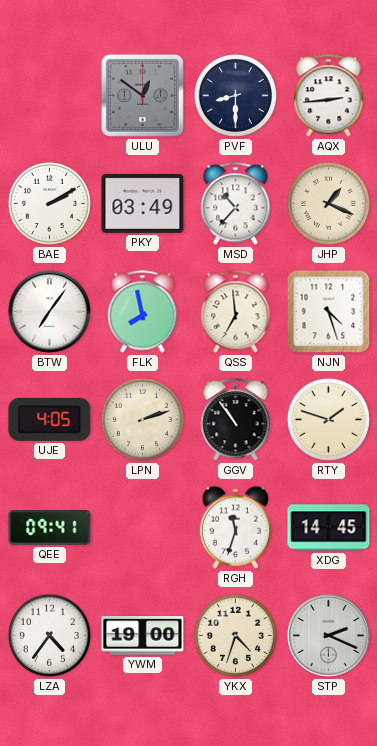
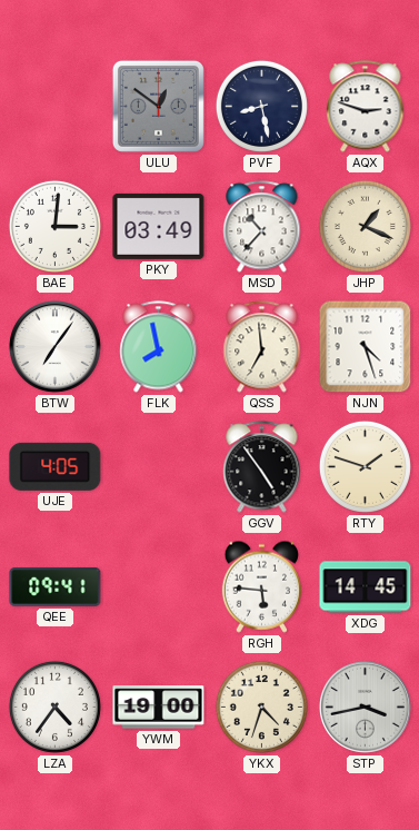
PVF: 8:30 -> 8:28
AQX: 2:44 -> 2:48
BAE: 2:10 -> 3:01
LPN: 2:12 -> none
GGV: 10:54 -> 4:54
RGH: 11:33 -> 5:46
STP: 2:19 -> 3:43
